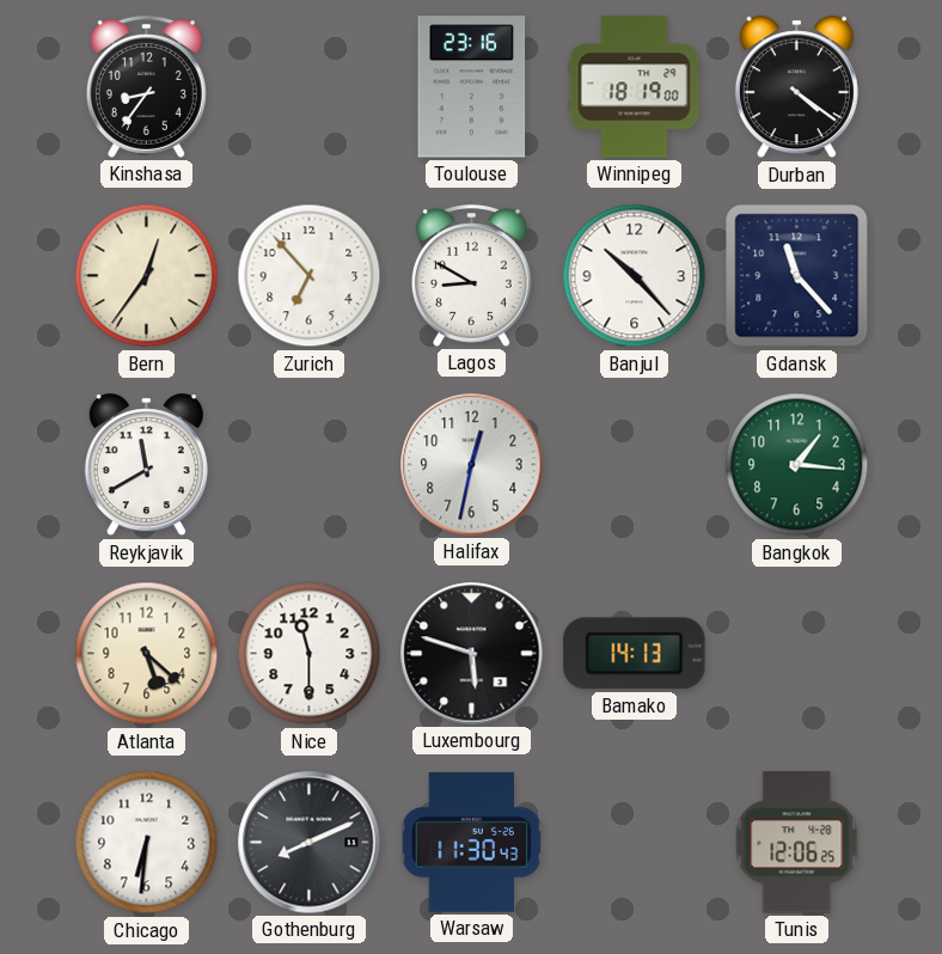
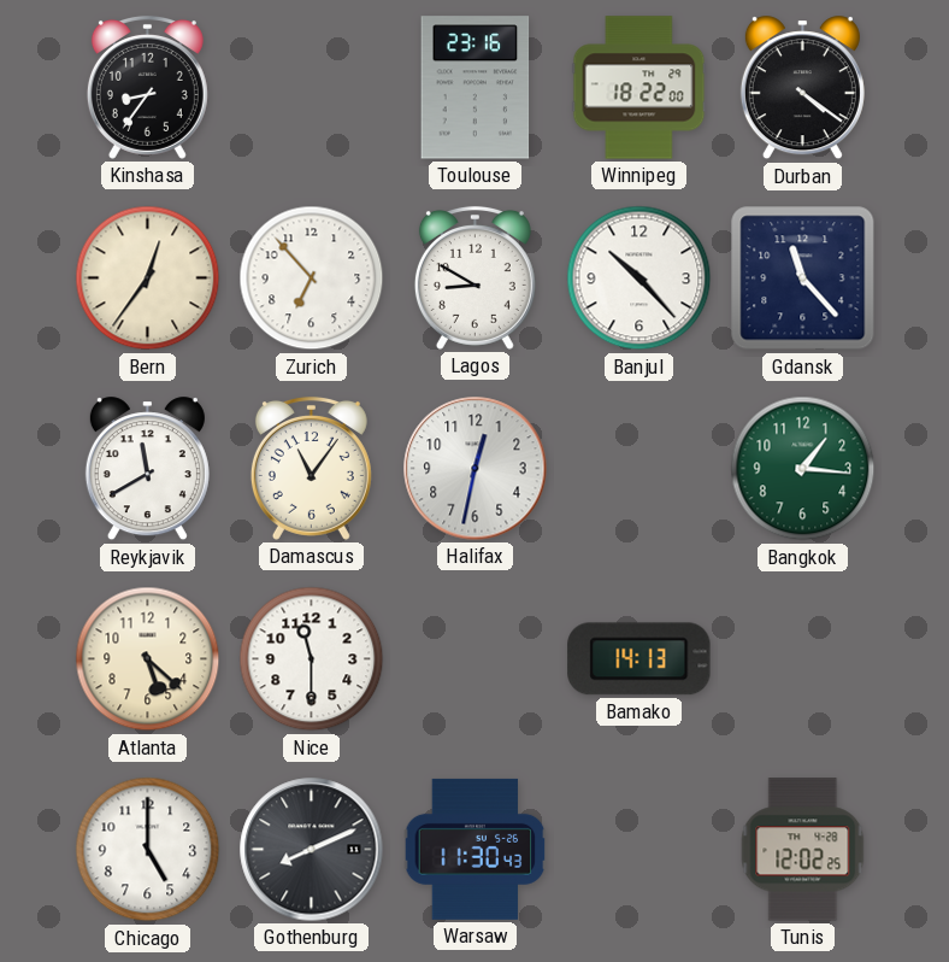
Winnipeg: 18:19 -> 18:22
Damascus: none -> 11:06
Luxembourg: 5:48 -> none
Chicago: 6:31 -> 5:00
Tunis: 12:06 -> 12:02
